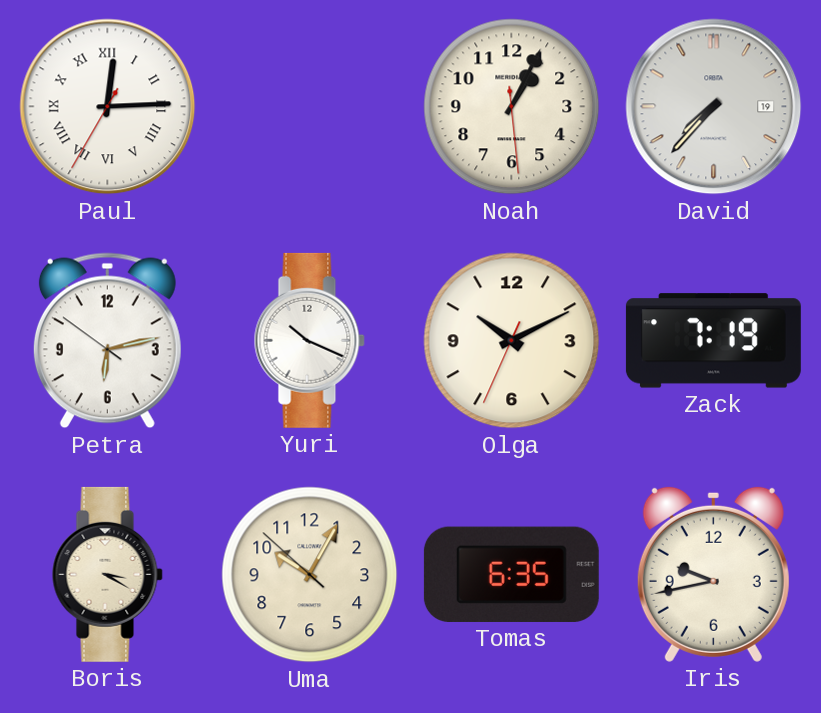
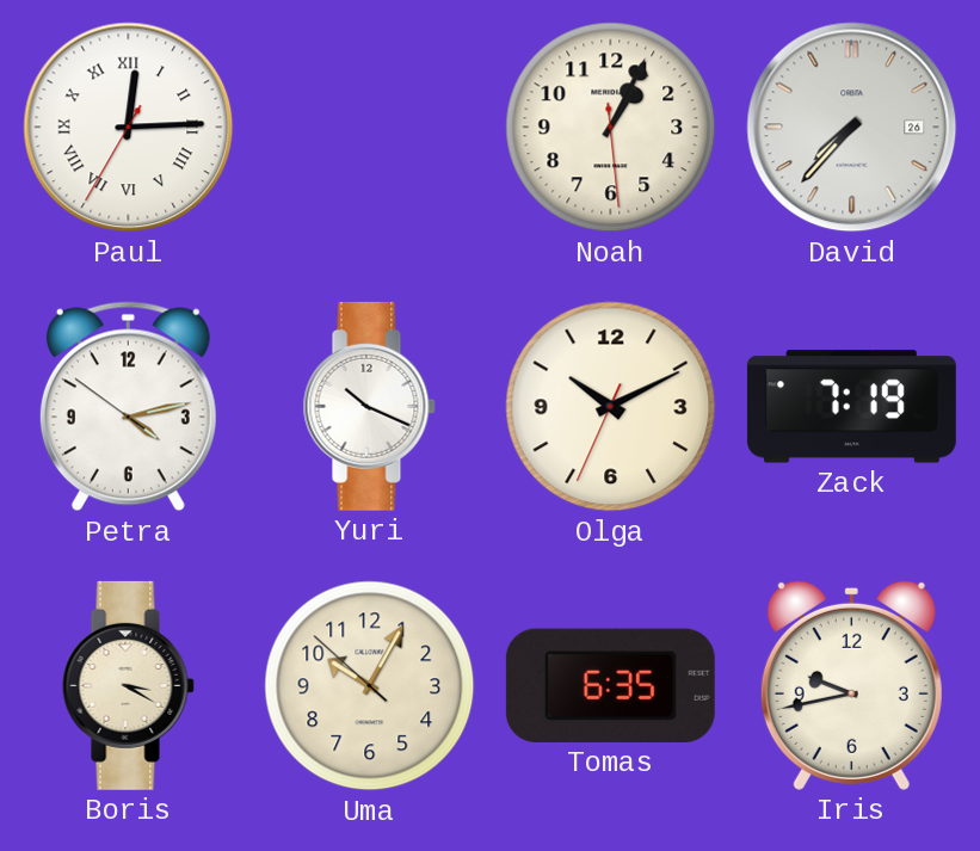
David date: 19 -> 26
Petra: 6:12 -> 4:12
